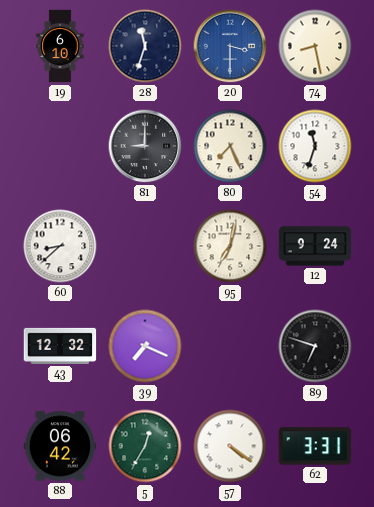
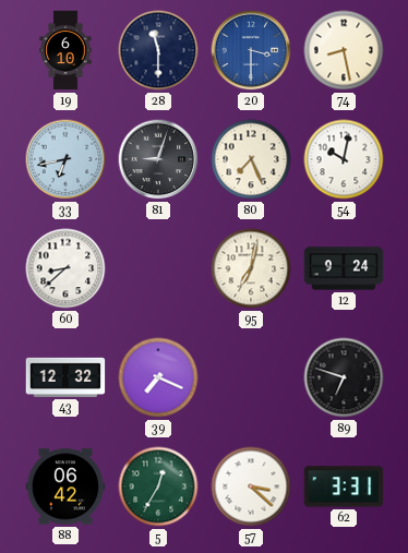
28: 11:33 -> 11:30
33: none -> 6:43
81: 9:00 -> 9:03
54: 11:33 -> 10:02
57: 4:21 -> 3:22
